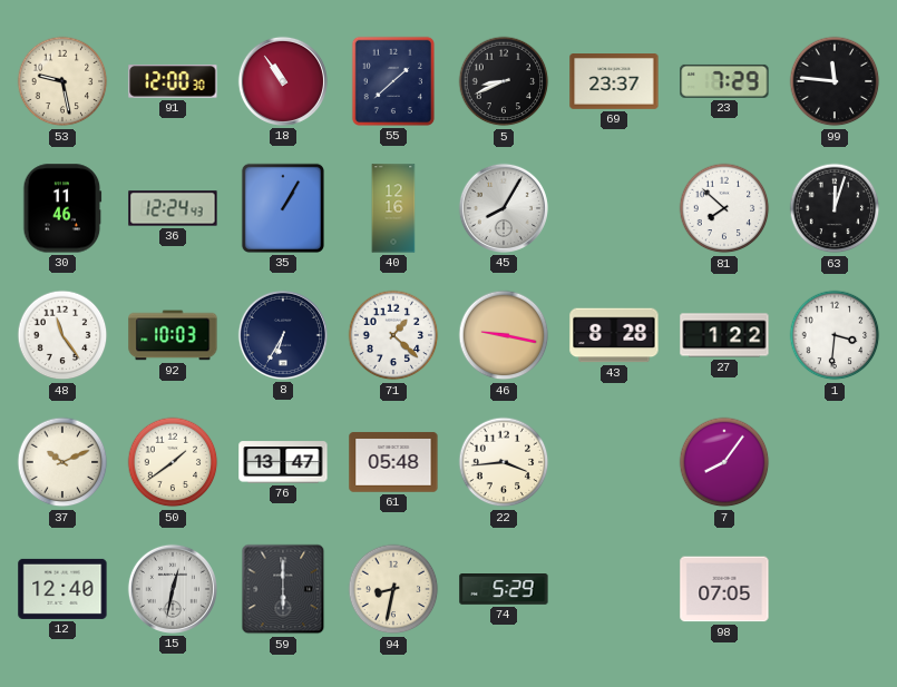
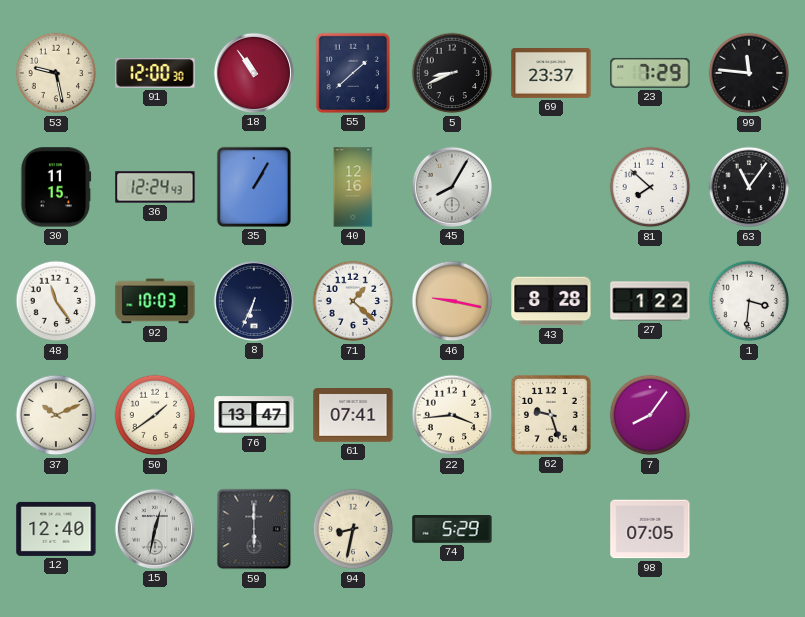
30: 11:46 -> 11:15
63: 12:03 -> 11:06
8: 6:35 -> 6:34
61: 05:48 -> 07:41
62: none -> 9:27
